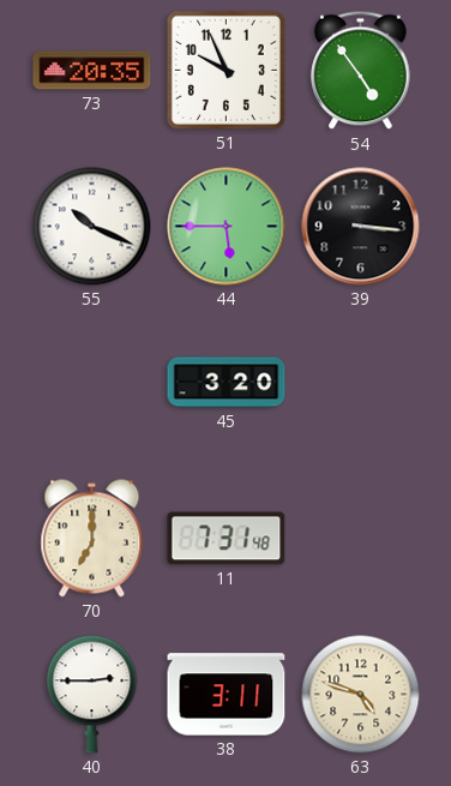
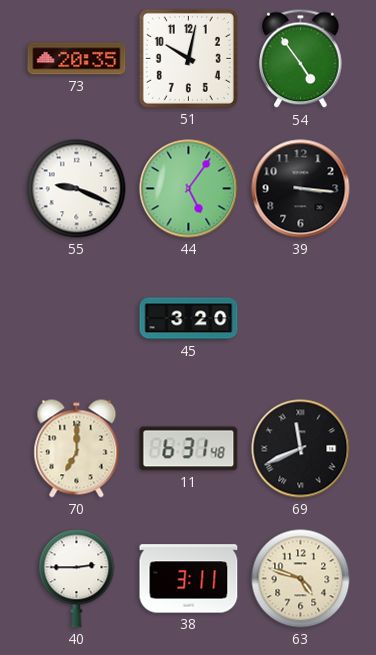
51: 9:56 -> 10:02
55: 10:19 -> 9:19
44: 5:45 -> 5:06
11: 7:31 -> 6:31
69: none -> 11:41
